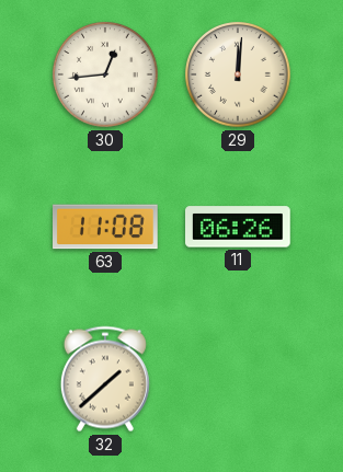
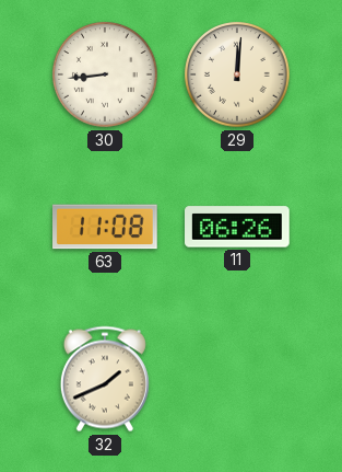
30: 12:44 -> 8:44
32: 1:38 -> 1:41
